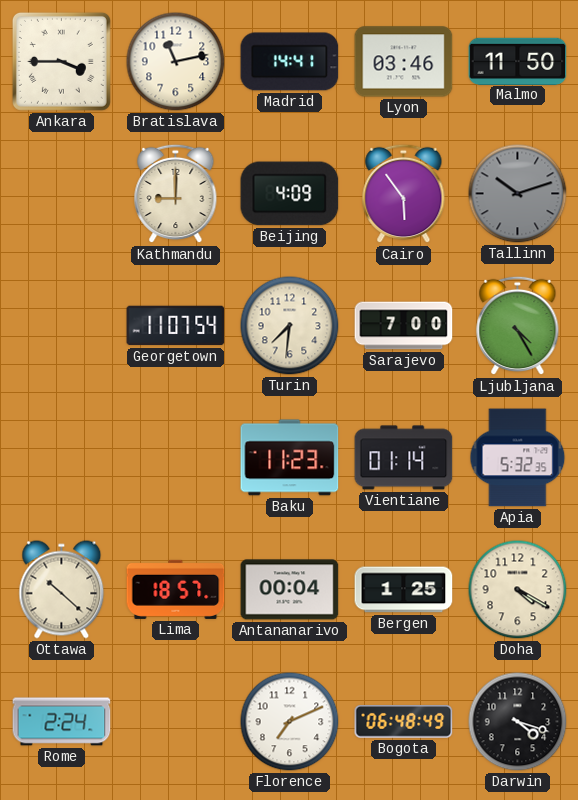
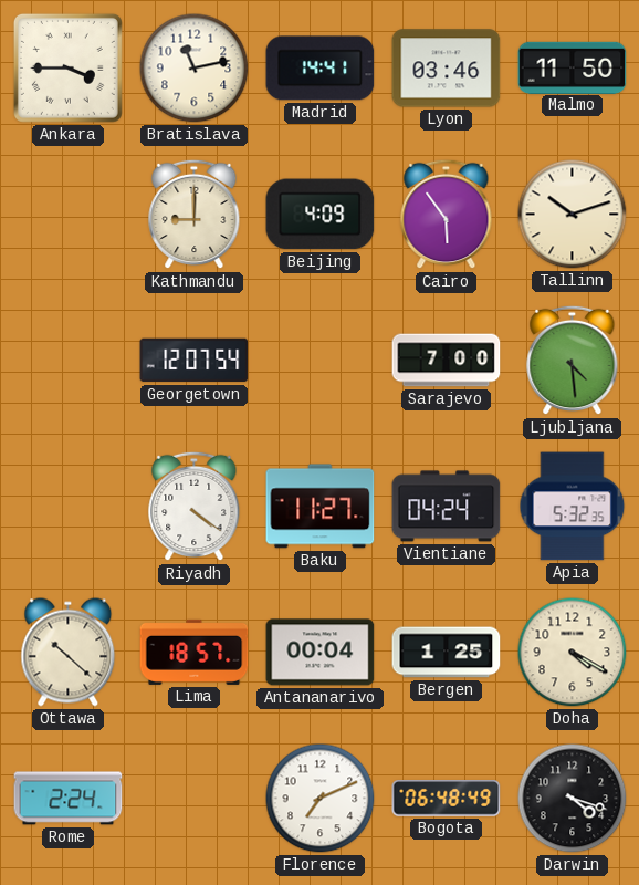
Tallinn dial: grey -> cream
Georgetown: 11:07 -> 12:07
Turin: 7:31 -> none
Ljubljana: 4:25 -> 4:29
Riyadh: none -> 4:21
Baku: 11:23 -> 11:27
Vientiane: 01:14 -> 04:24
